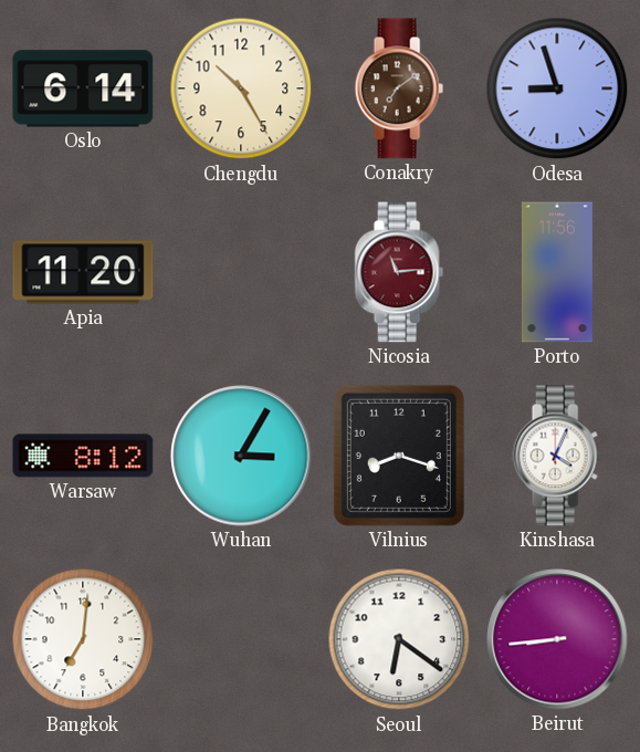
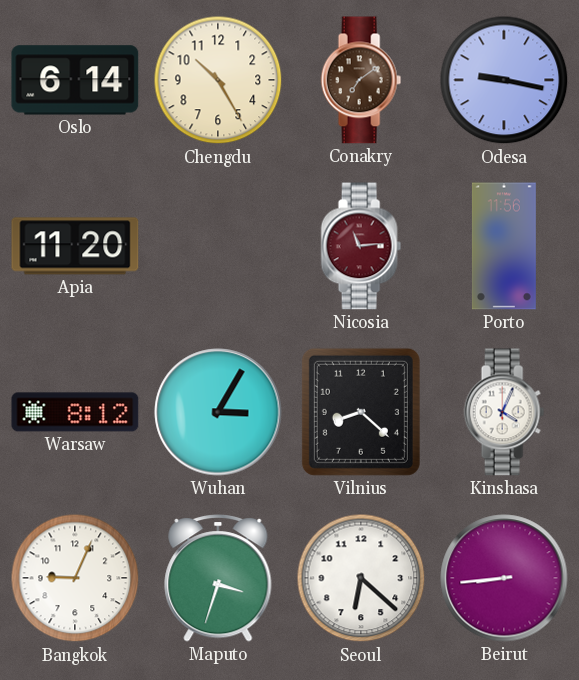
Odesa: 8:57 -> 9:17
Vilnius: 8:18 -> 8:22
Bangkok: 7:01 -> 9:04
Maputo: none -> 3:33
Seoul: 6:21 -> 6:22
